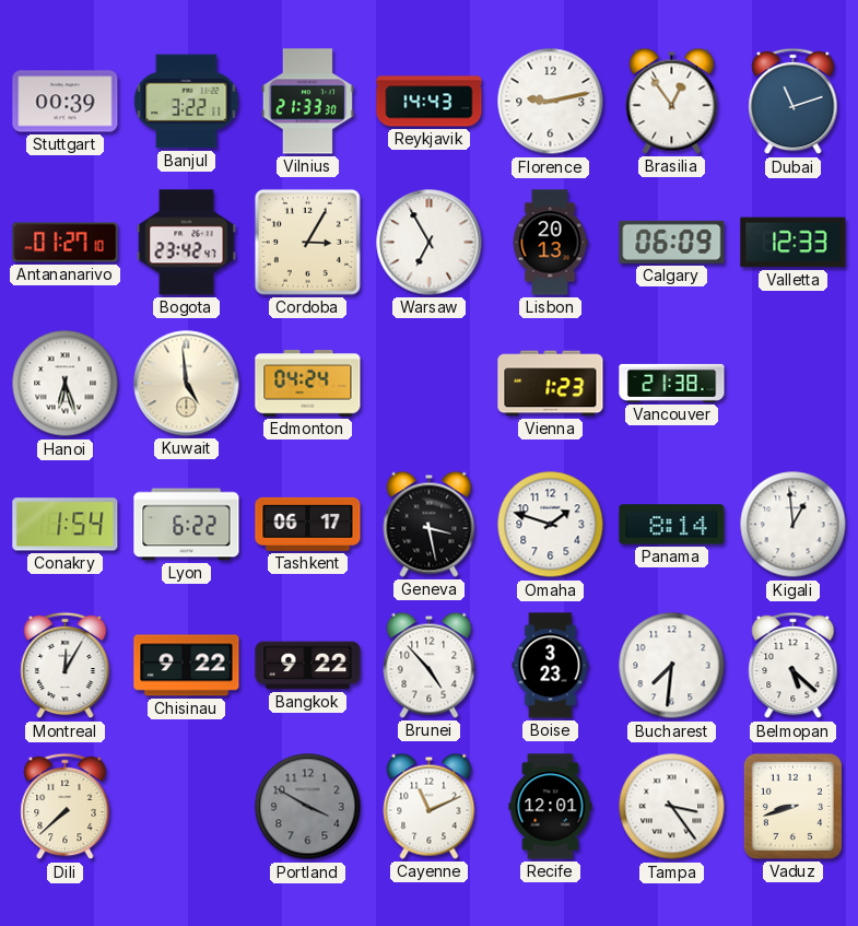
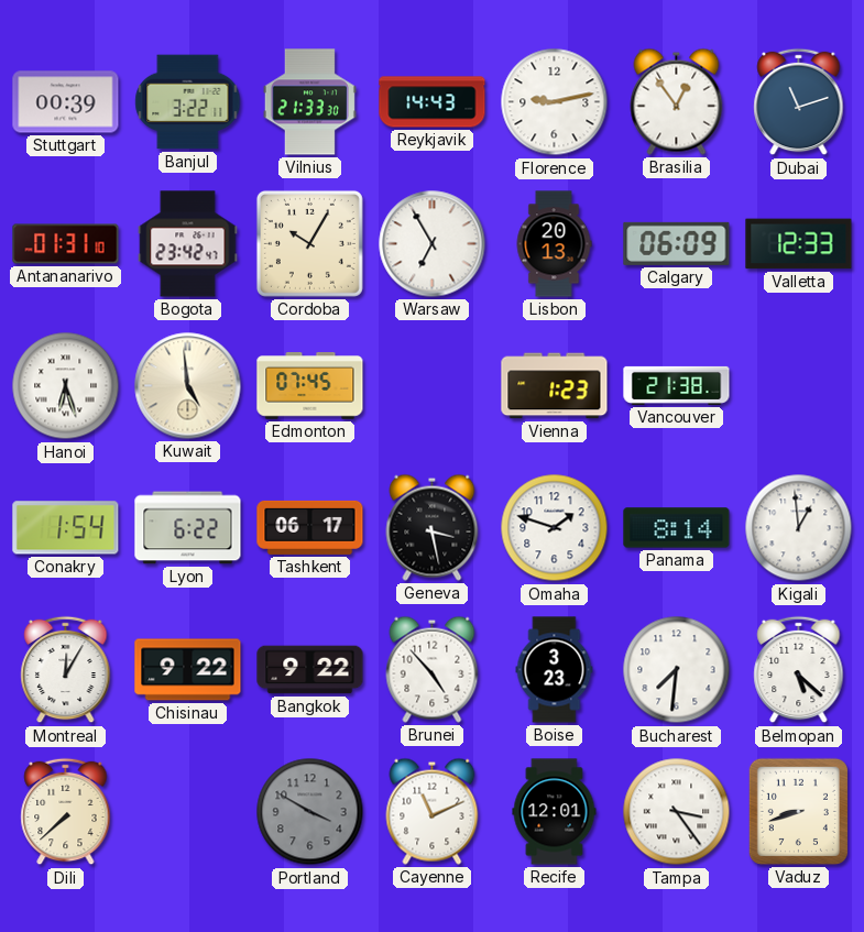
Antananarivo: 01:27 -> 01:31
Cordoba: 3:05 -> 10:05
Edmonton: 04:24 -> 07:45
